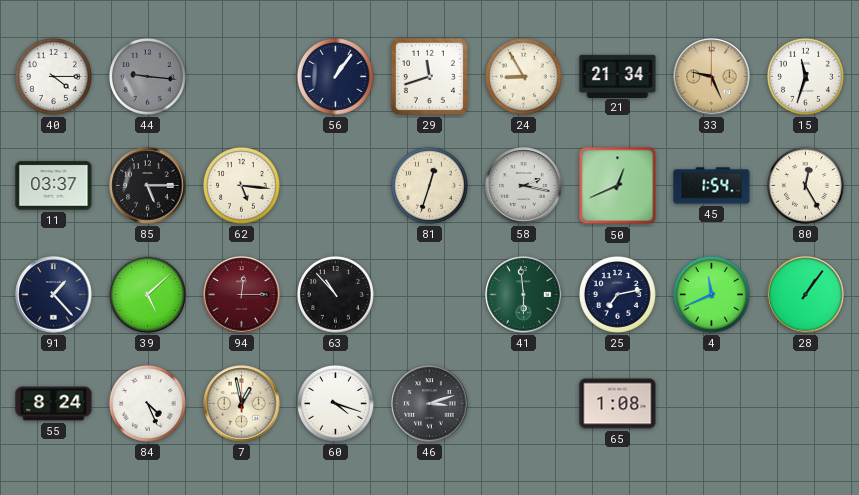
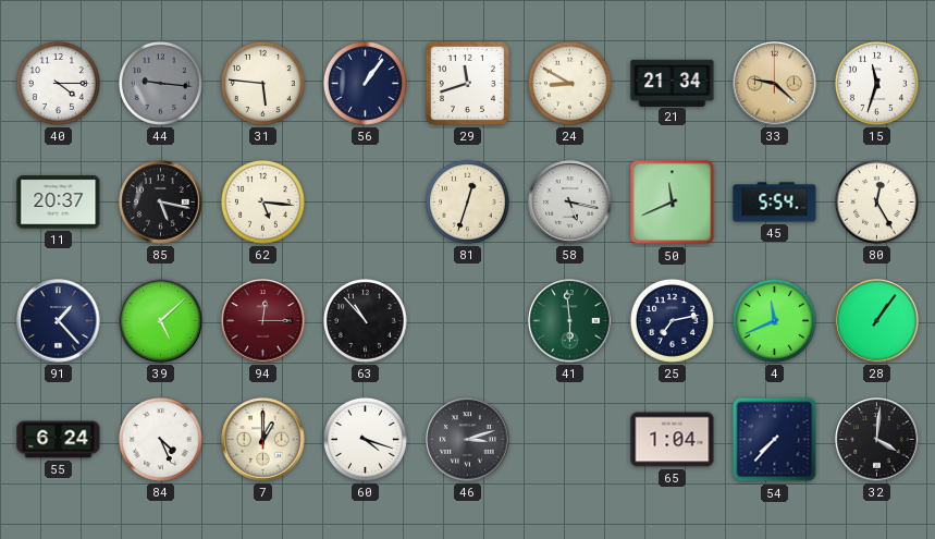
31: none -> 5:46
24: 8:55 -> 8:50
33: 9:26 -> 9:22
11: 03:37 -> 20:37
85: 5:15 -> 5:17
58: 2:17 -> 5:17
50: 12:41 -> 11:41
45: 1:54 -> 5:54
55: 8:24 -> 6:24
7: 12:58 -> 1:00
65: 1:08 -> 1:04
54: none -> 7:37
32: none -> 4:01
